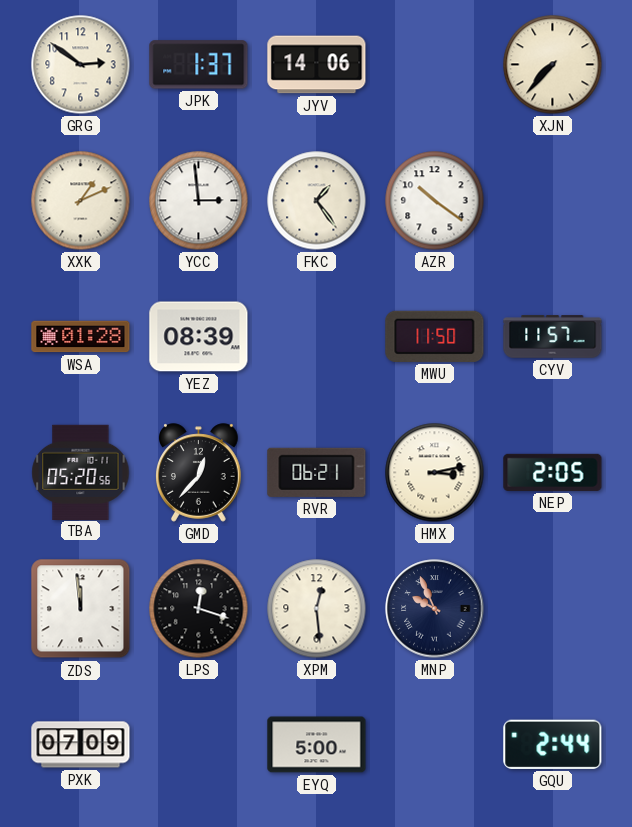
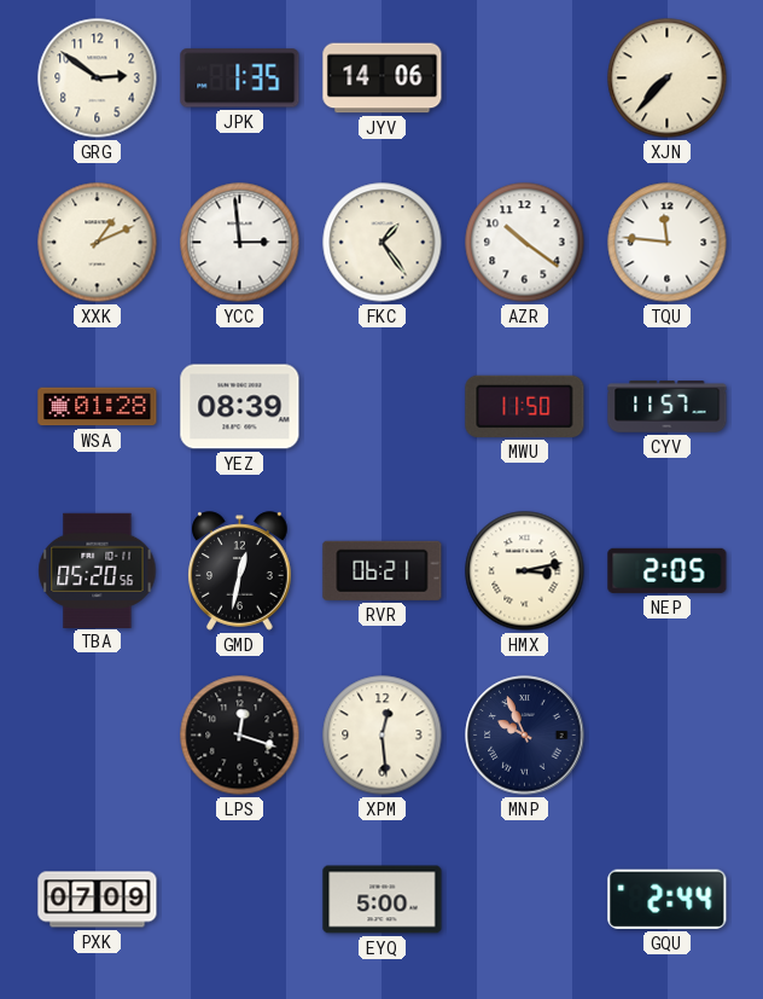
JPK: 1:37 -> 1:35
TQU: none -> 11:46
GMD: 12:37 -> 12:32
ZDS: 11:59 -> none
